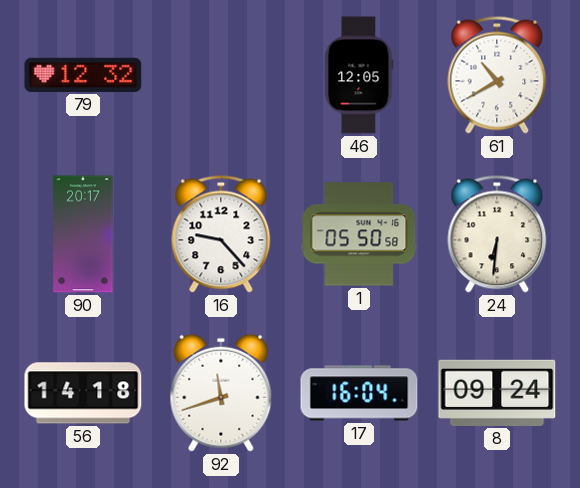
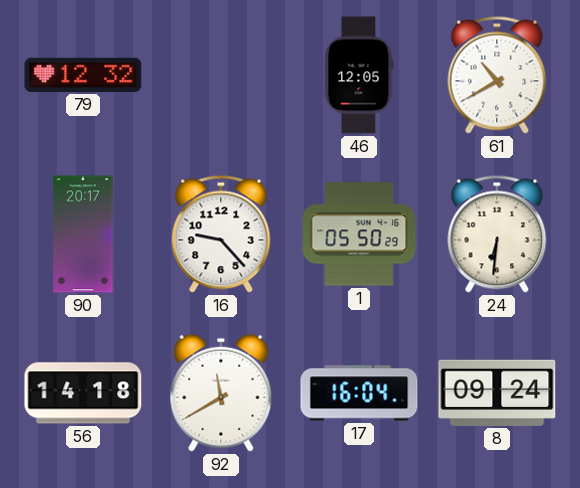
1: 05:50:58 -> 05:50:29
92: 11:42 -> 11:40
